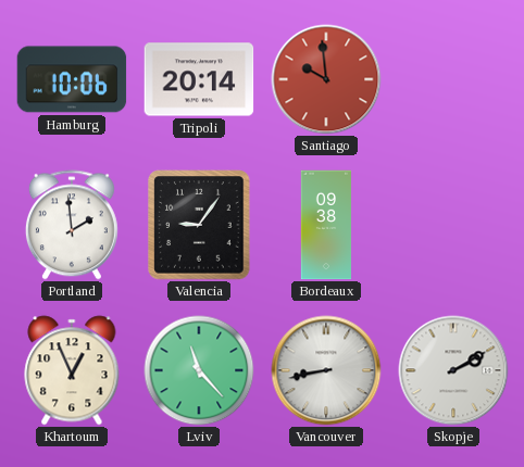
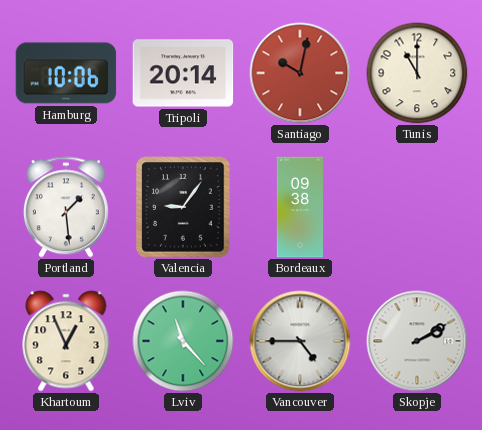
Santiago: 9:59 -> 10:02
Tunis: none -> 11:00
Portland: 1:59 -> 1:29
Vancouver: 8:43 -> 4:45
